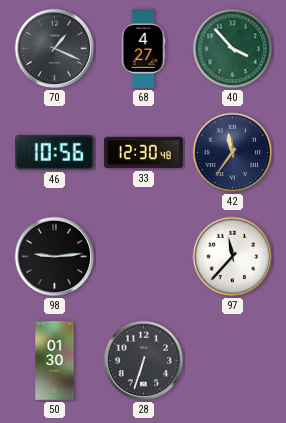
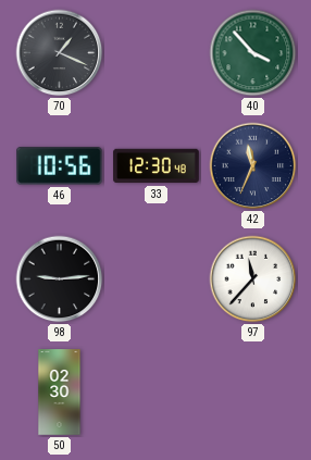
68: 4:27 -> none
42: 11:36 -> 11:34
50: 01:30 -> 02:30
28: 6:33 -> none
